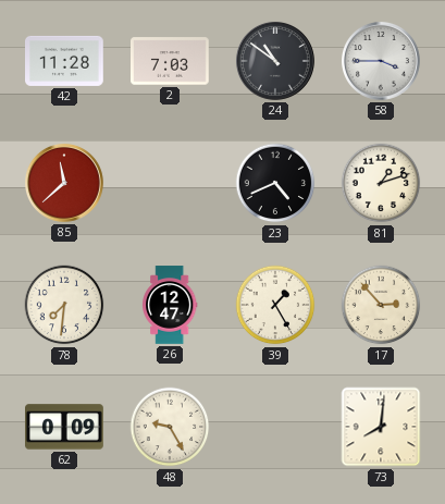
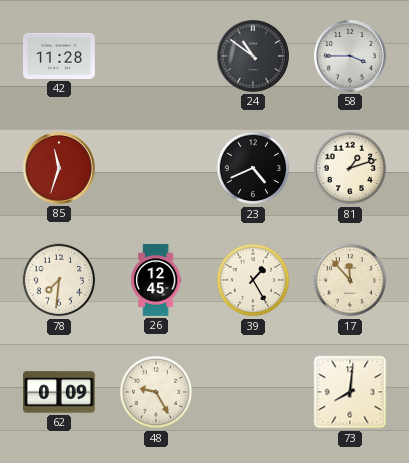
2: 7:03 -> none
85: 11:38 -> 11:33
26: 12:47 -> 12:45
17: 2:53 -> 11:53
